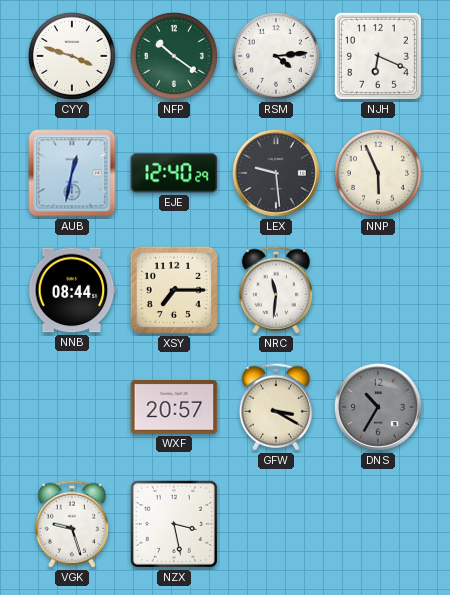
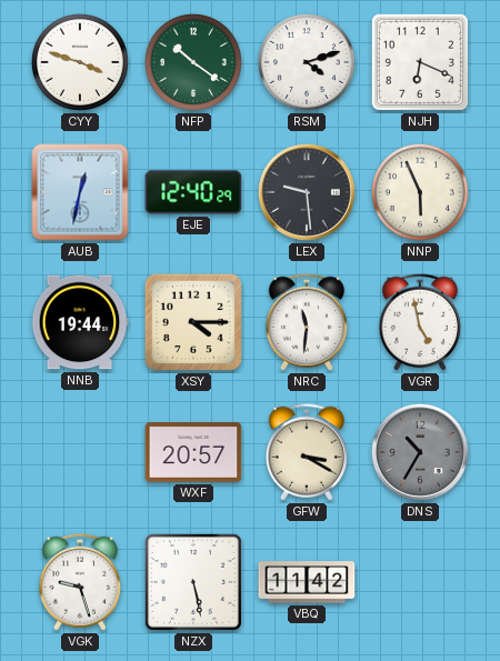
RSM: 4:14 -> 4:12
NNB: 08:44 -> 19:44
XSY: 7:15 -> 4:15
VGR: none -> 4:58
NZX: 3:28 -> 5:28
VBQ: none -> 11:42
